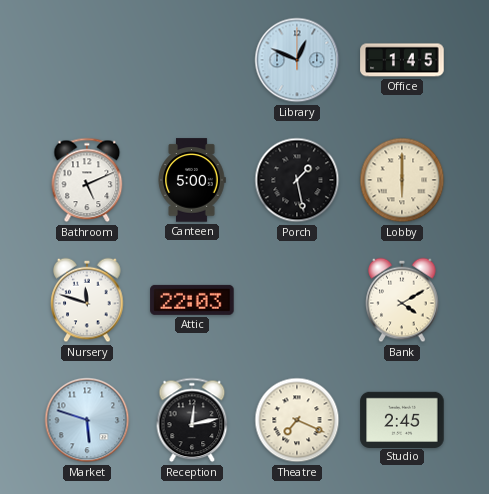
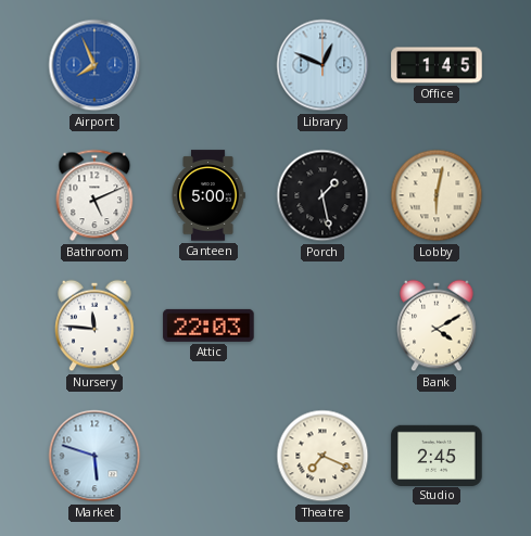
Airport: none -> 7:56
Lobby: 6:00 -> 6:02
Nursery: 11:48 -> 11:46
Reception: 12:13 -> none
